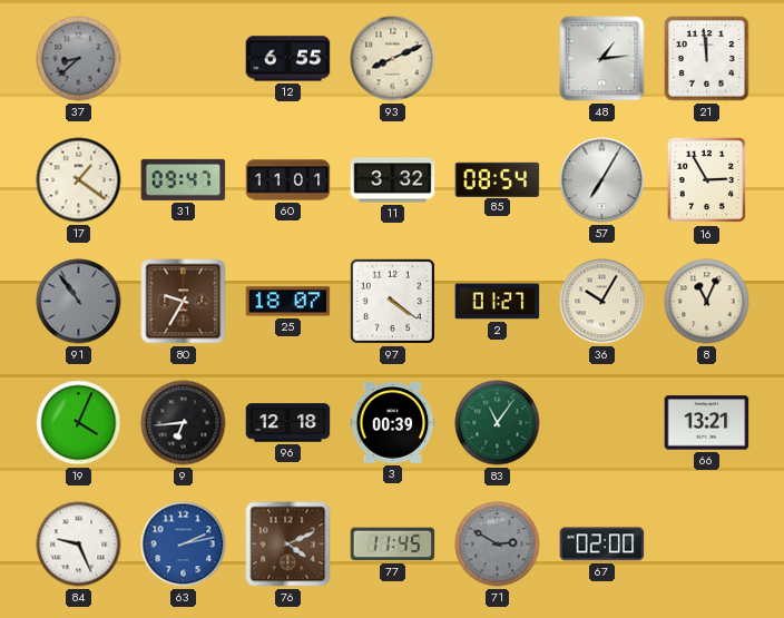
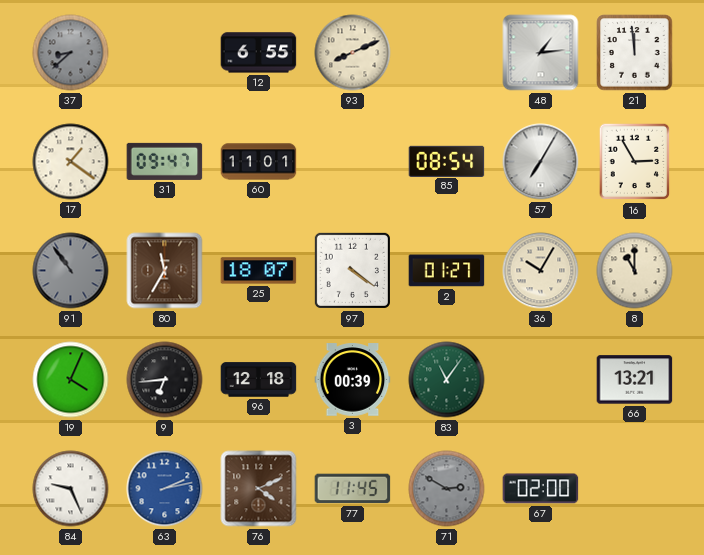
11: 3:32 -> none
80: 9:35 -> 11:35
8: 11:04 -> 11:00
